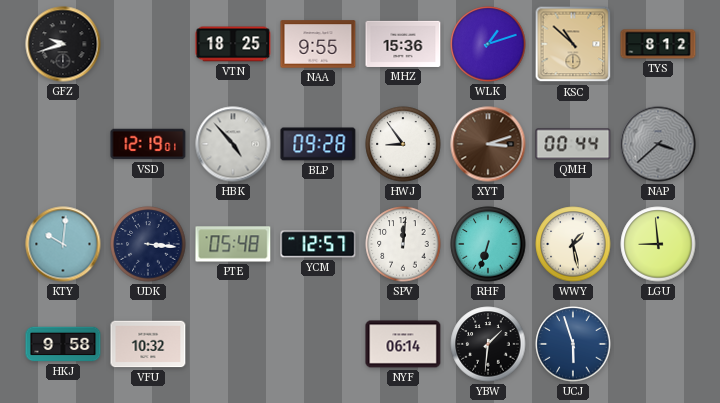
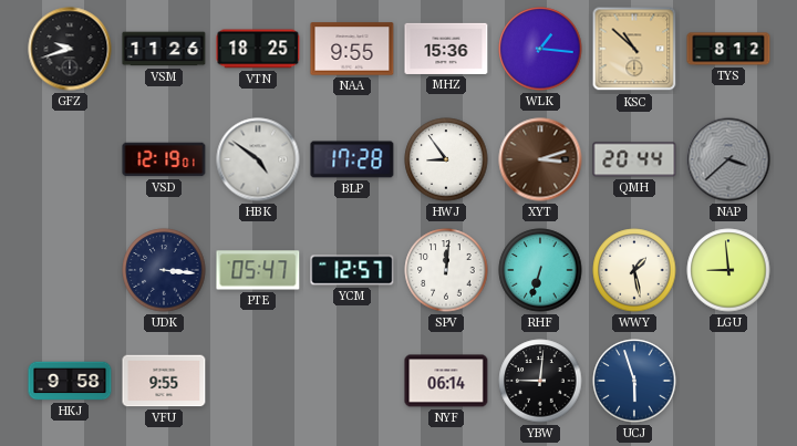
VSM: none -> 11:26
WLK: 1:12 -> 1:16
HBK: 4:53 -> 4:51
BLP: 09:28 -> 17:28
QMH: 00:44 -> 20:44
KTY: 10:01 -> none
PTE: 05:48 -> 05:47
VFU: 10:32 -> 9:55
YBW: 1:31 -> 9:01
